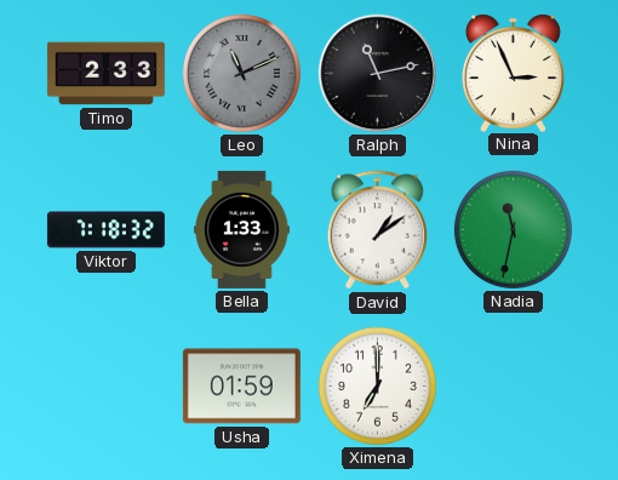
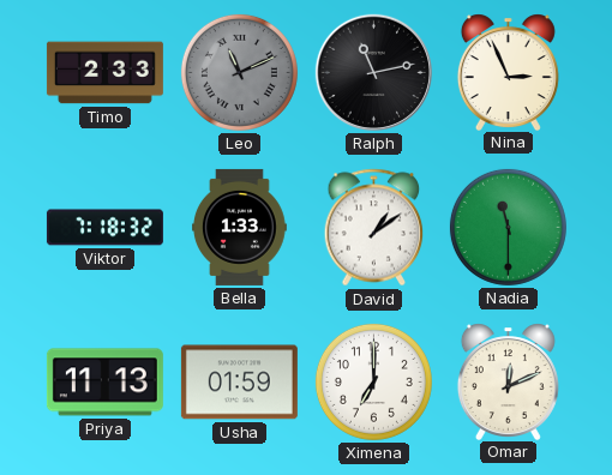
Nadia: 11:32 -> 11:30
Priya: none -> 11:13
Omar: none -> 12:11
